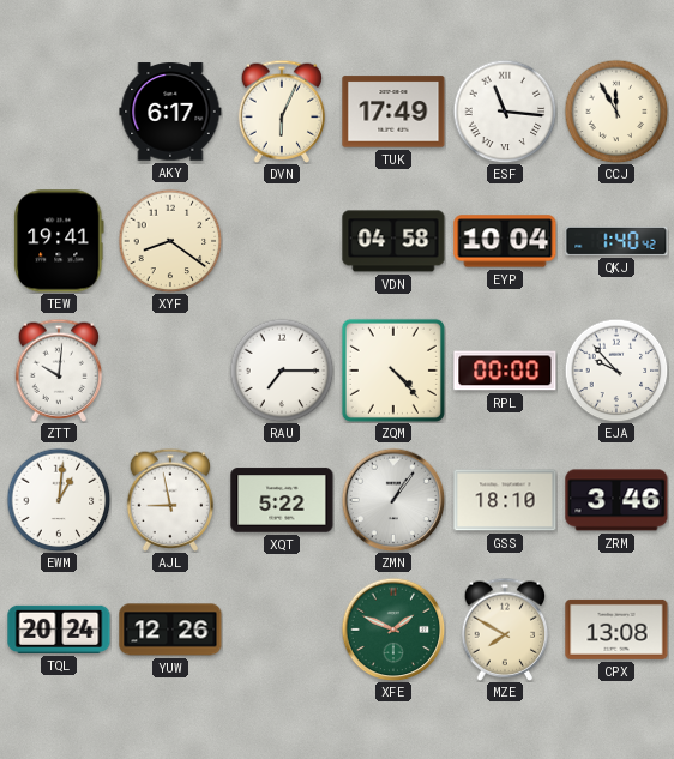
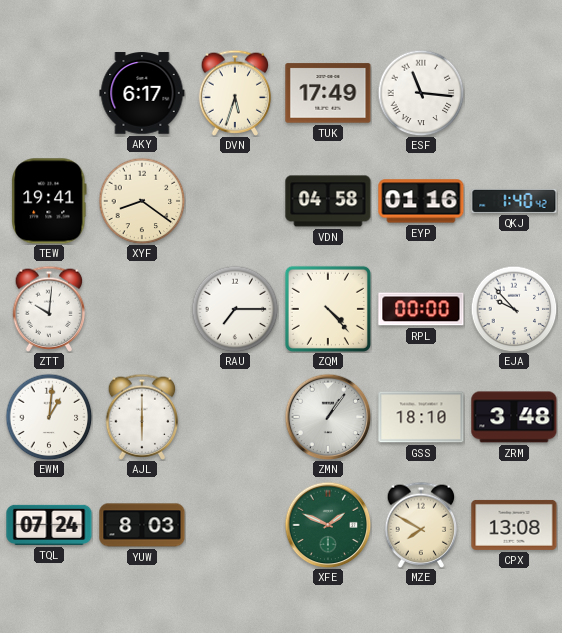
DVN: 6:04 -> 5:33
CCJ: 11:55 -> none
EYP: 10:04 -> 01:16
AJL: 8:58 -> 6:00
XQT: 5:22 -> none
ZRM: 3:46 -> 3:48
TQL: 20:24 -> 07:24
YUW: 12:26 -> 8:03
